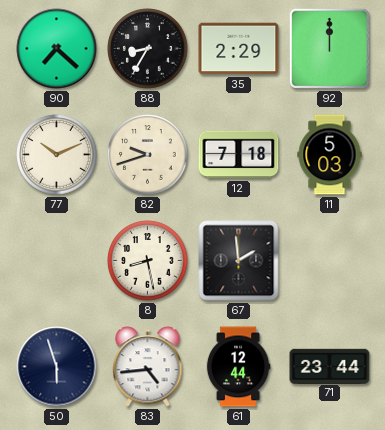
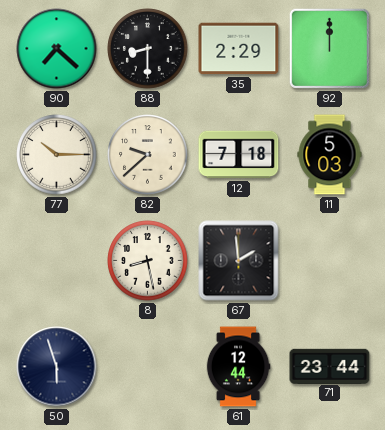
88: 8:35 -> 8:30
77: 10:11 -> 10:15
82: 9:42 -> 9:38
83: 4:44 -> none
